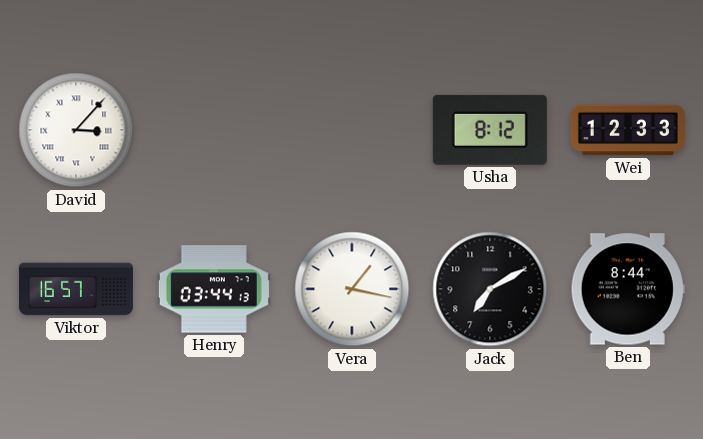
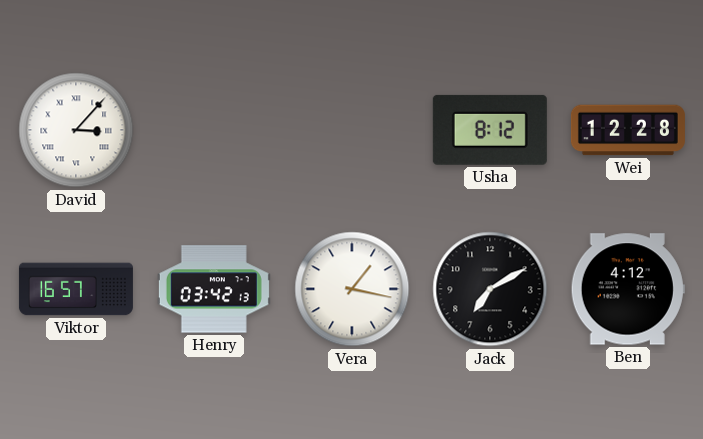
Wei: 12:33 -> 12:28
Henry: 03:44 -> 03:42
Ben: 8:44 -> 4:12
